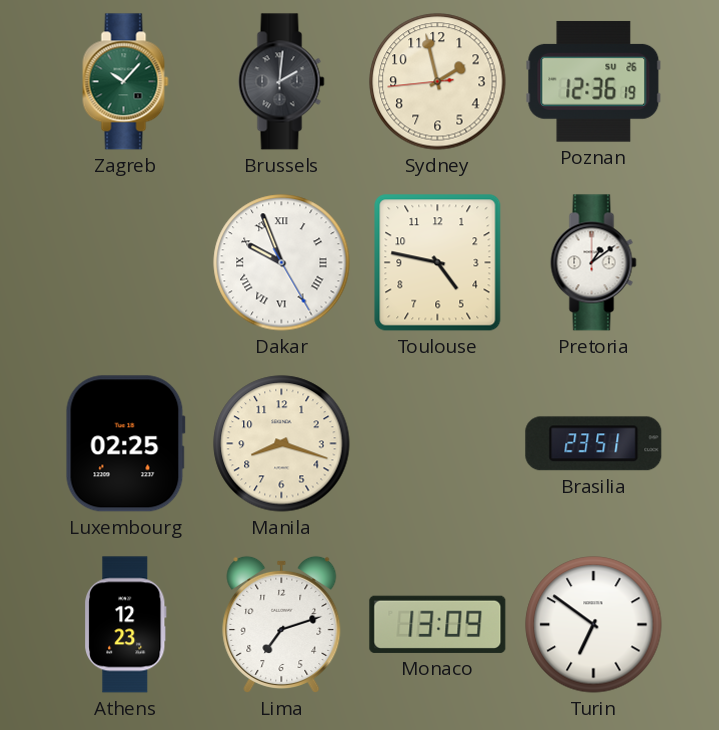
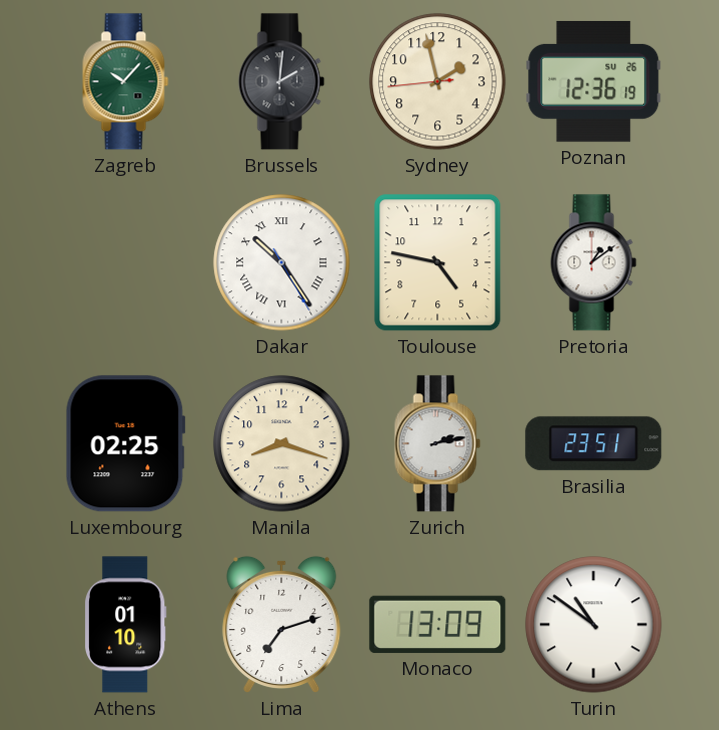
Dakar: 9:56 -> 10:24
Zurich: none -> 2:13
Athens: 12:23 -> 01:10
Turin: 6:51 -> 10:51
